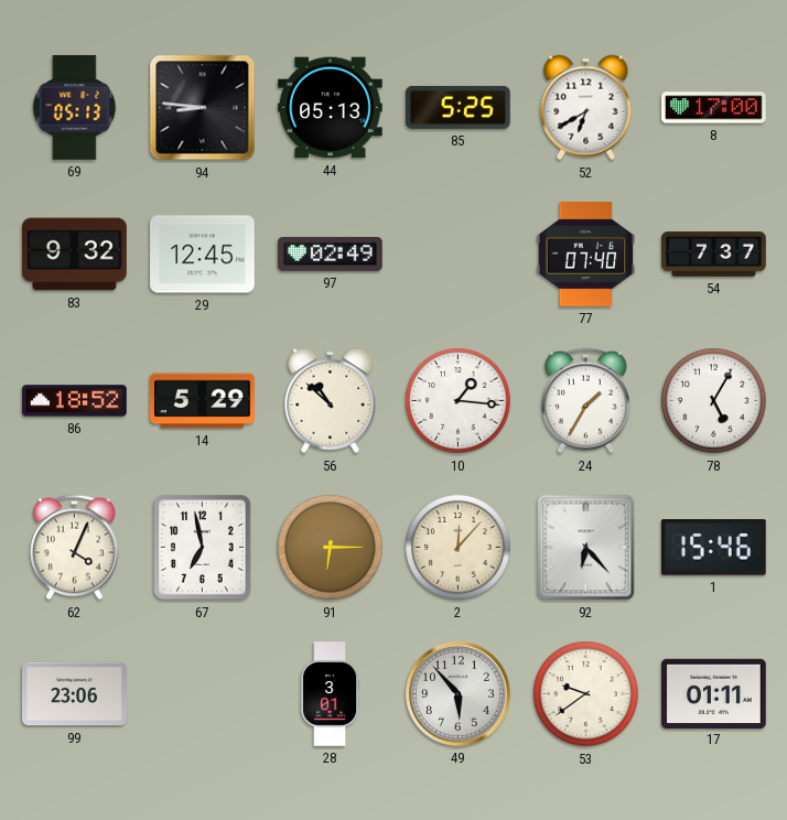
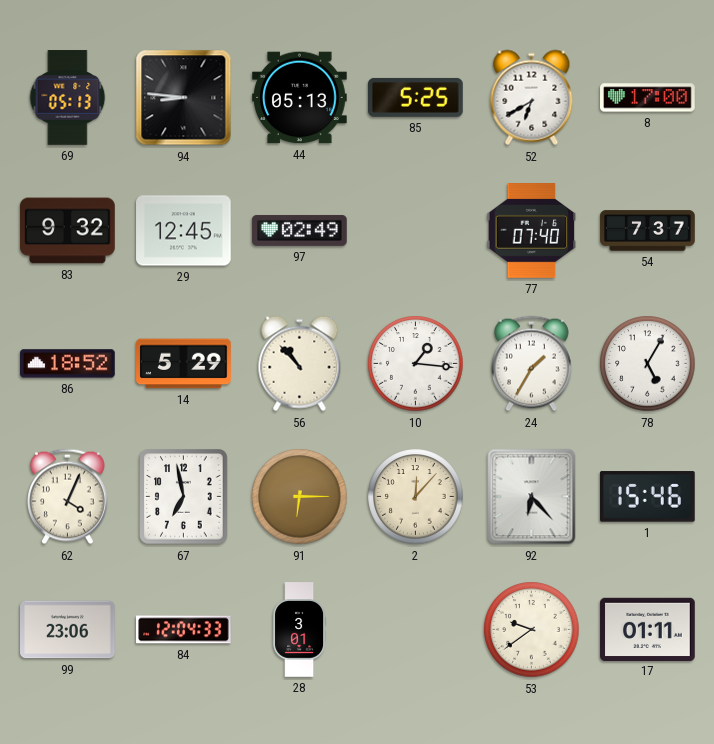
56: 10:52 -> 10:53
84: none -> 12:04
49: 5:53 -> none
